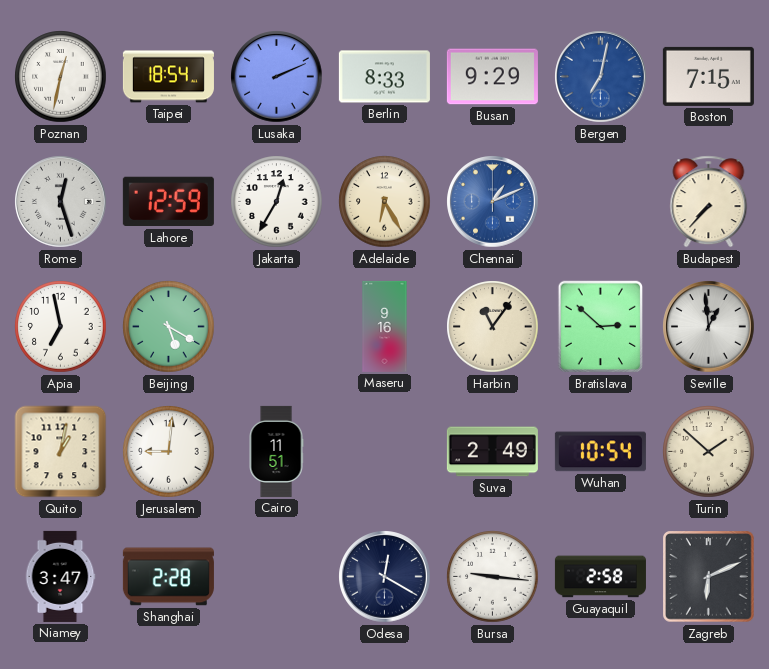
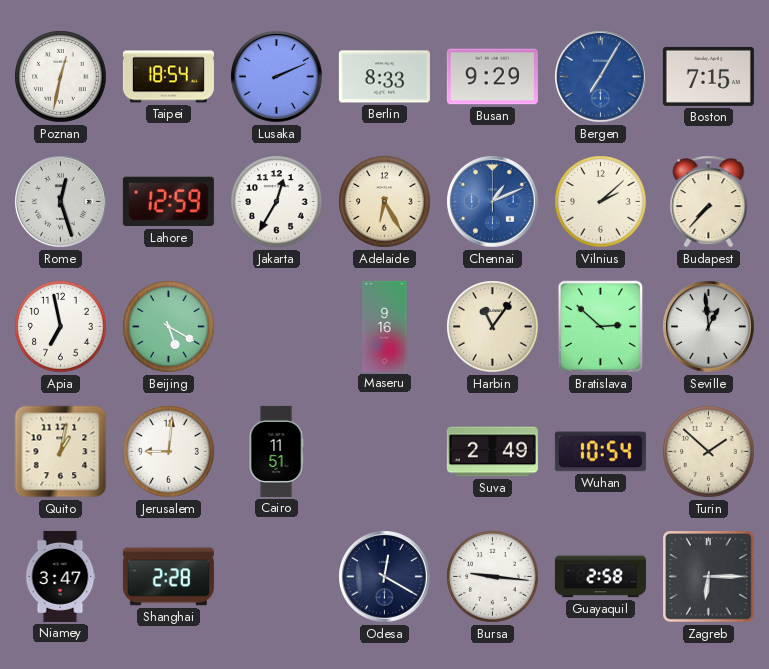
Bergen: 7:02 -> 7:05
Vilnius: none -> 2:08
Zagreb: 6:11 -> 6:15
